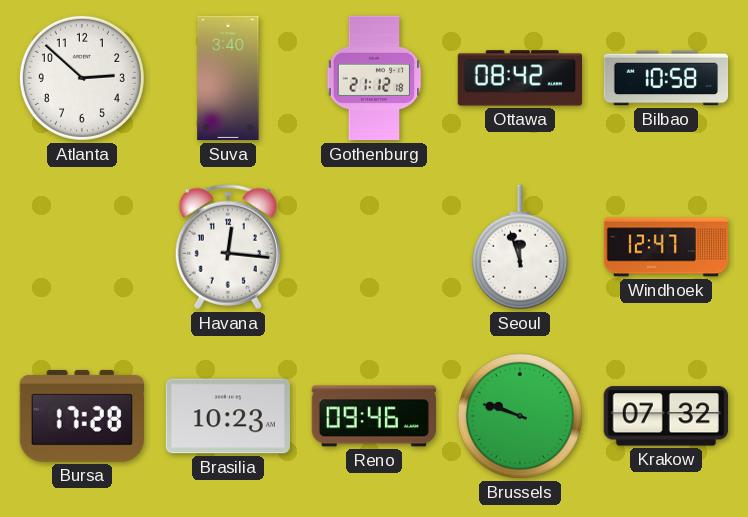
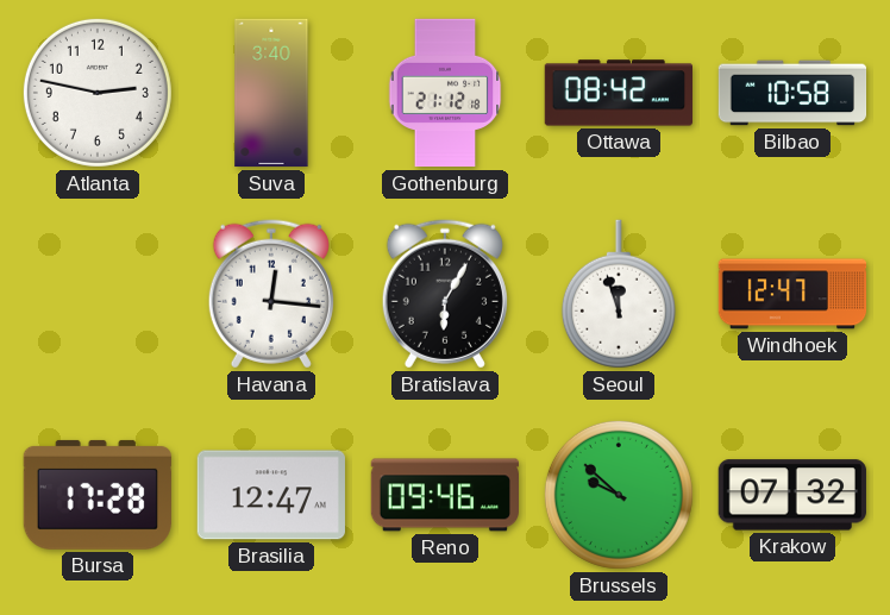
Atlanta: 2:52 -> 2:47
Bratislava: none -> 6:05
Brasilia: 10:23 -> 12:47
Brussels: 9:48 -> 9:52
